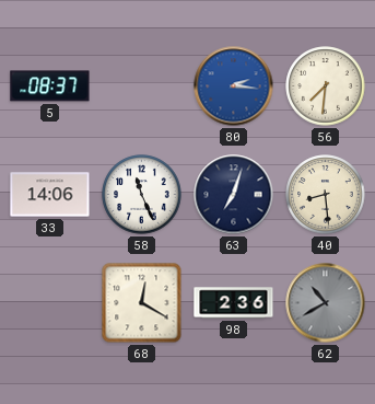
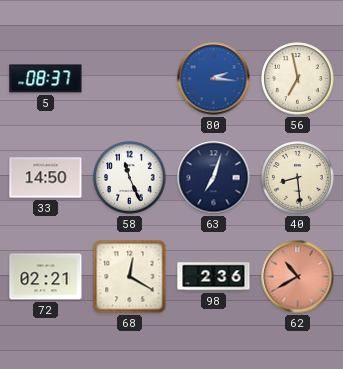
56: 7:31 -> 6:58
33: 14:06 -> 14:50
72: none -> 02:21
62 dial: grey -> salmon
